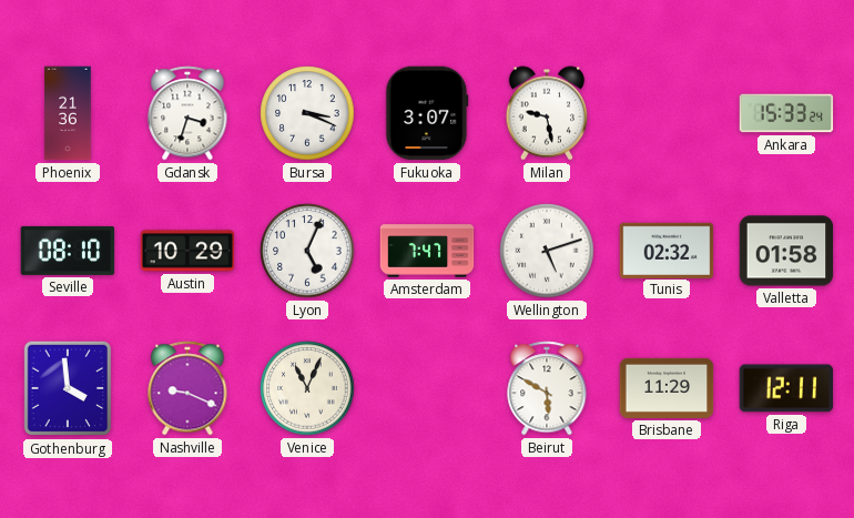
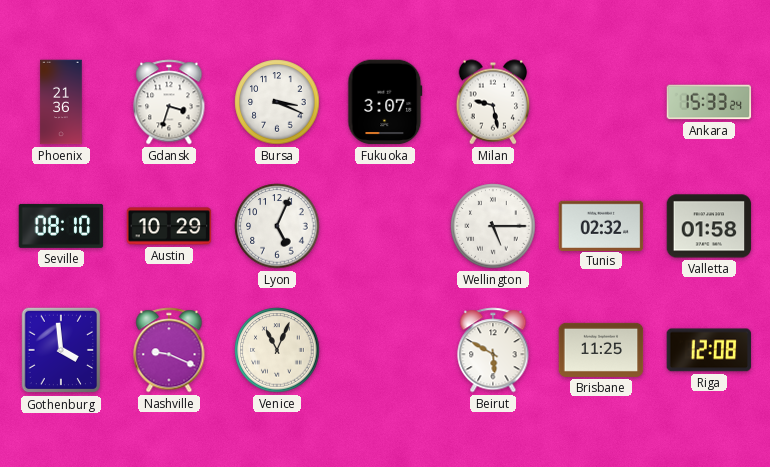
Amsterdam: 7:47 -> none
Wellington: 5:12 -> 5:15
Brisbane: 11:29 -> 11:25
Riga: 12:11 -> 12:08
